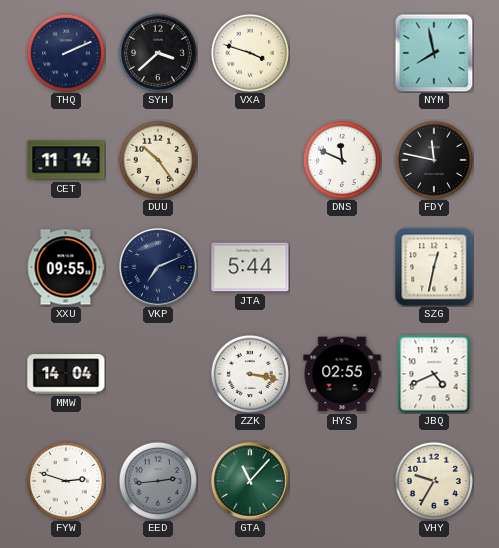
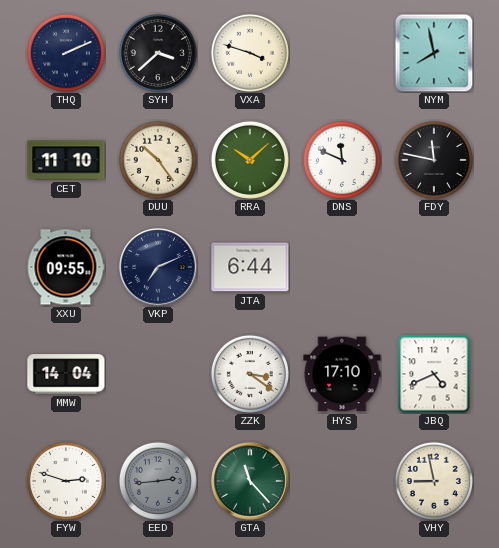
CET: 11:14 -> 11:10
RRA: none -> 10:08
JTA: 5:44 -> 6:44
SZG: 12:32 -> none
ZZK: 3:17 -> 3:21
HYS: 02:55 -> 17:10
GTA: 11:07 -> 11:23
VHY: 9:35 -> 8:58
